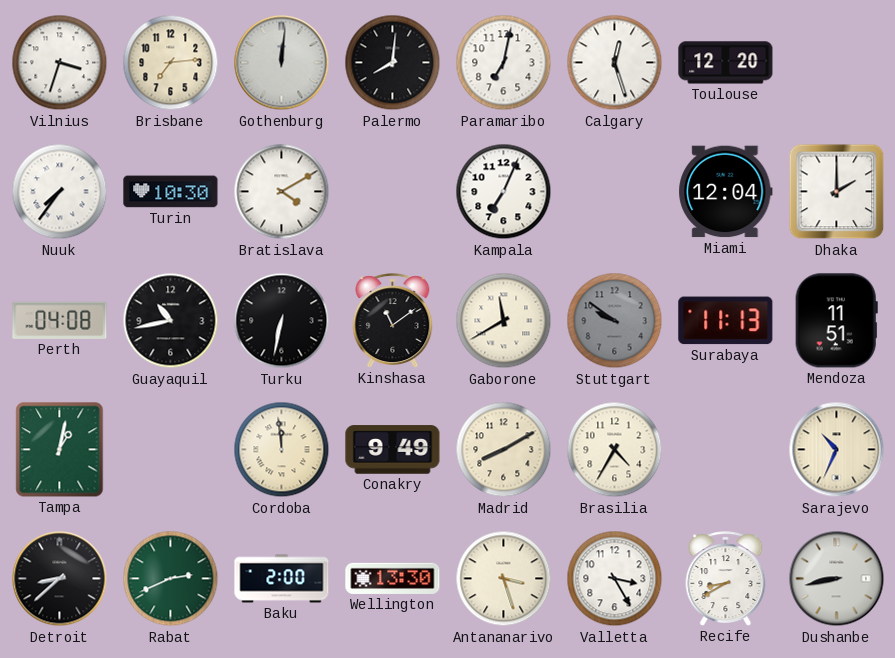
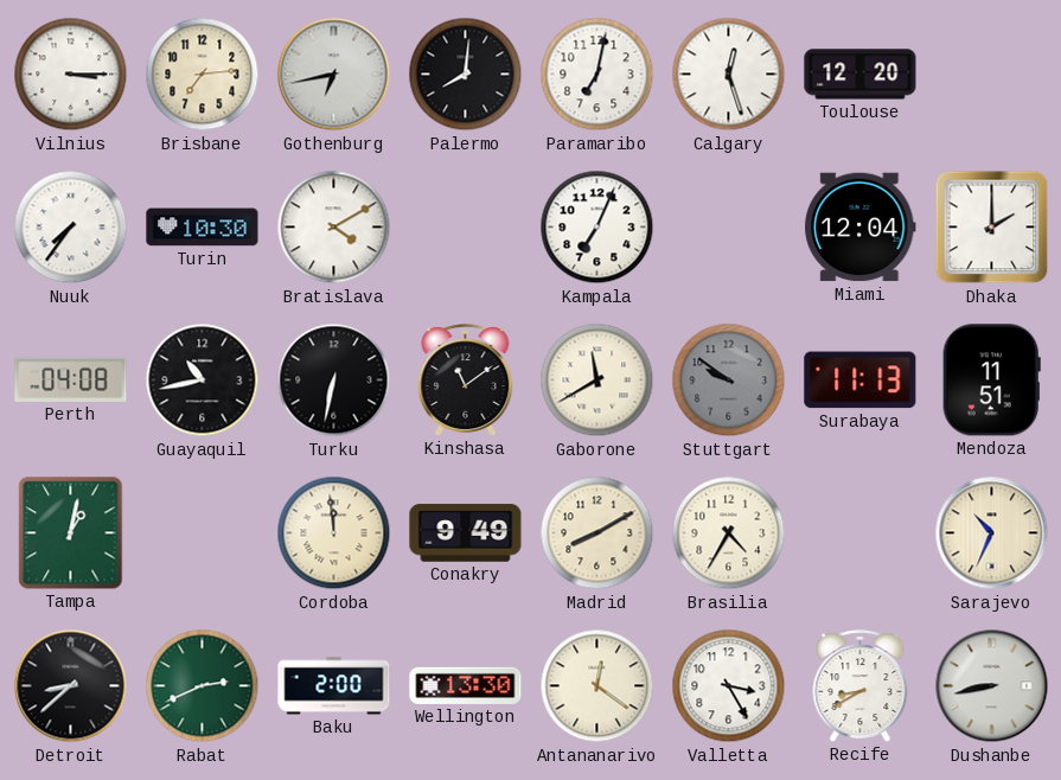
Vilnius: 3:33 -> 3:15
Gothenburg: 12:01 -> 6:43
Antananarivo: 3:27 -> 12:21
